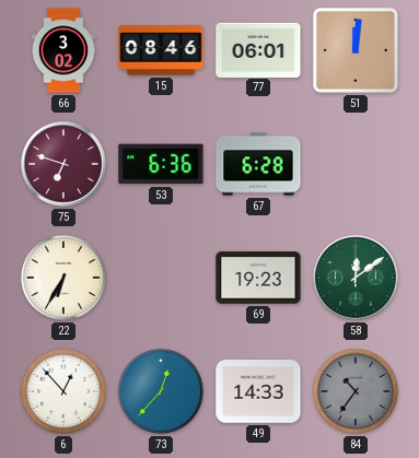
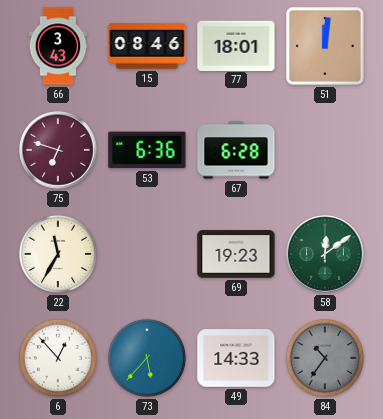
66: 3:02 -> 3:43
77: 06:01 -> 18:01
22: 6:35 -> 11:35
73: 12:37 -> 5:37
